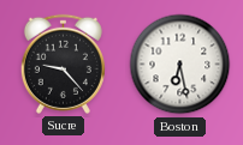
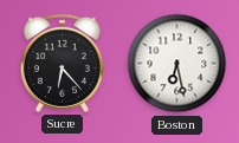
Sucre: 9:23 -> 6:23
